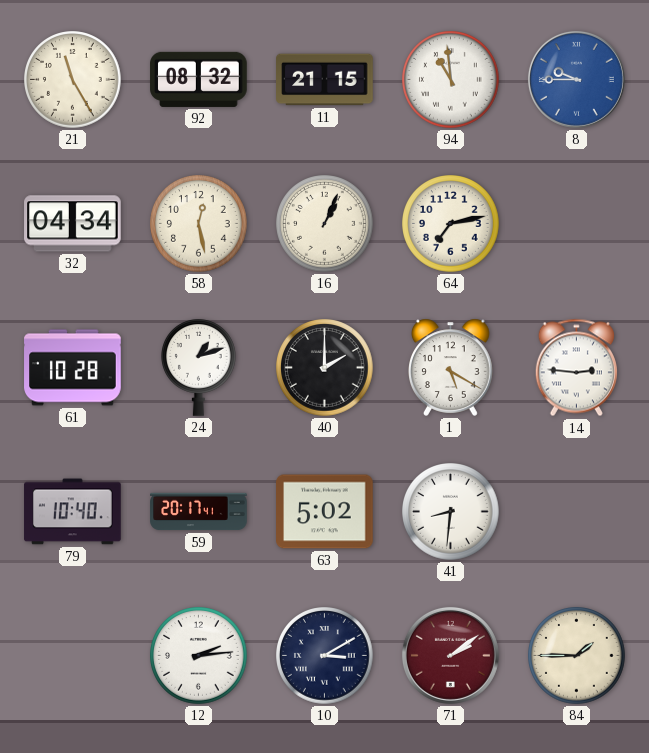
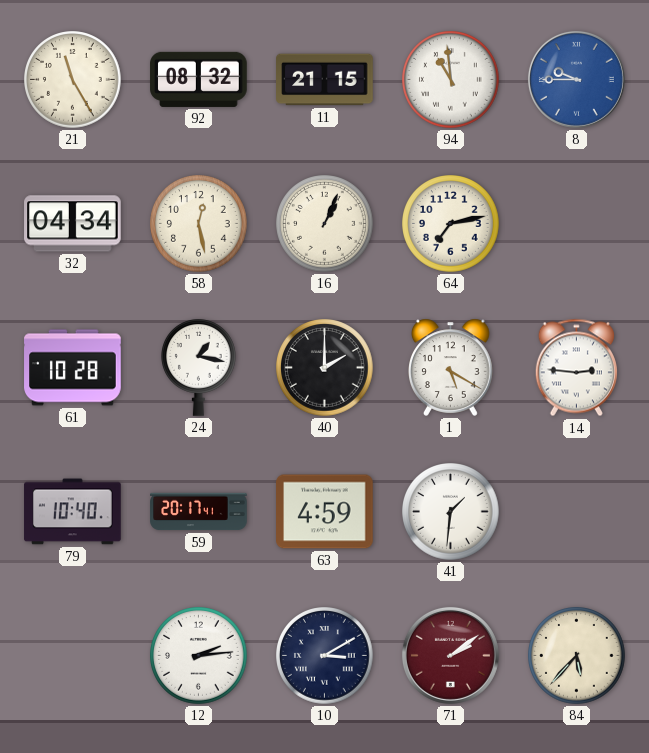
24: 1:12 -> 1:17
63: 5:02 -> 4:59
41: 8:31 -> 1:31
84: 1:45 -> 5:37
